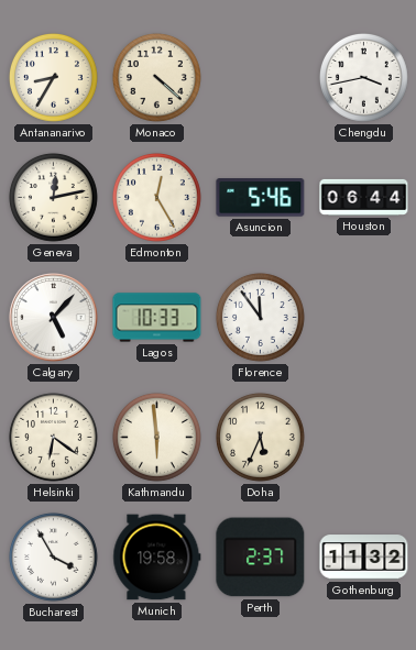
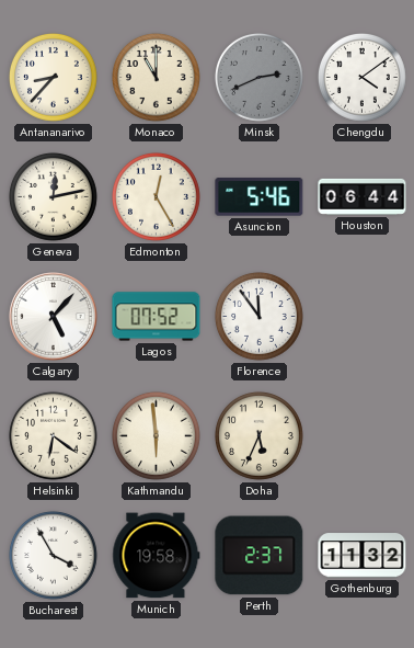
Antananarivo: 8:35 -> 8:37
Monaco: 4:22 -> 11:00
Minsk: none -> 2:41
Chengdu: 3:43 -> 4:09
Lagos: 10:33 -> 07:52
